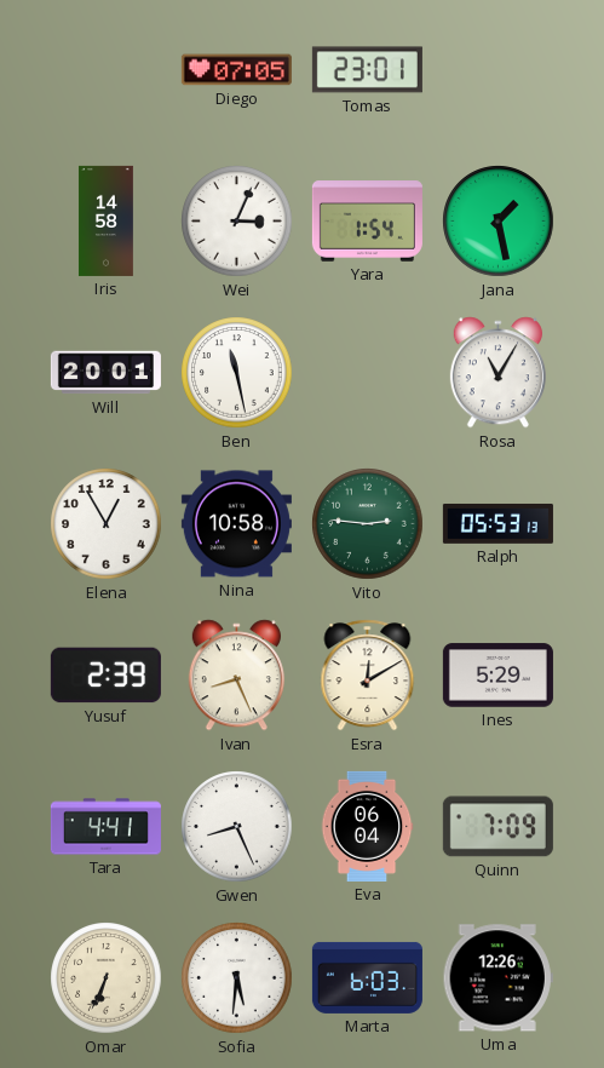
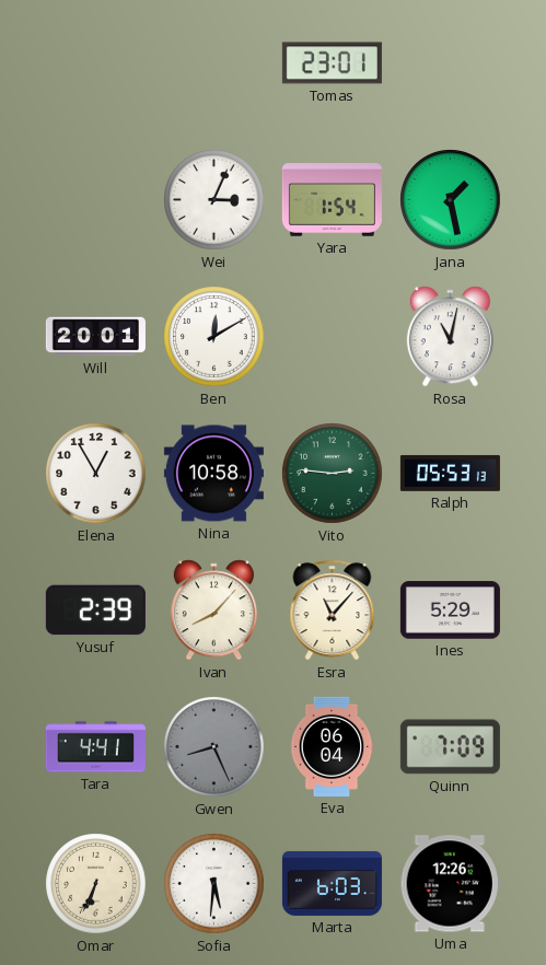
Diego: 07:05 -> none
Iris: 14:58 -> none
Ben: 11:28 -> 12:10
Rosa: 11:05 -> 11:02
Ivan: 8:26 -> 8:07
Esra: 12:10 -> 11:07
Gwen dial: white -> grey
